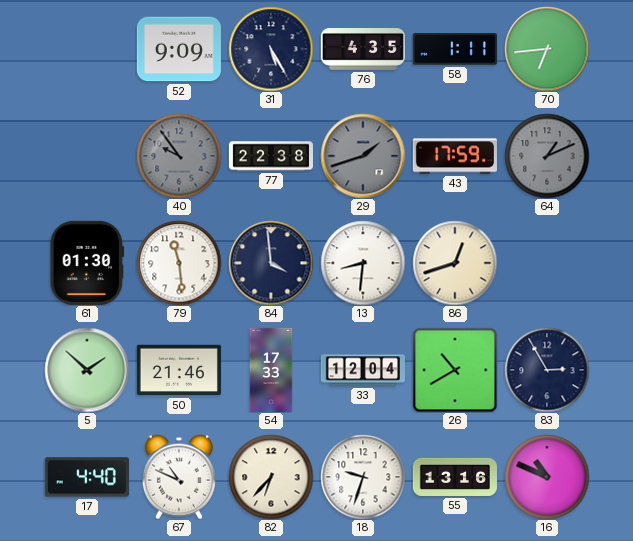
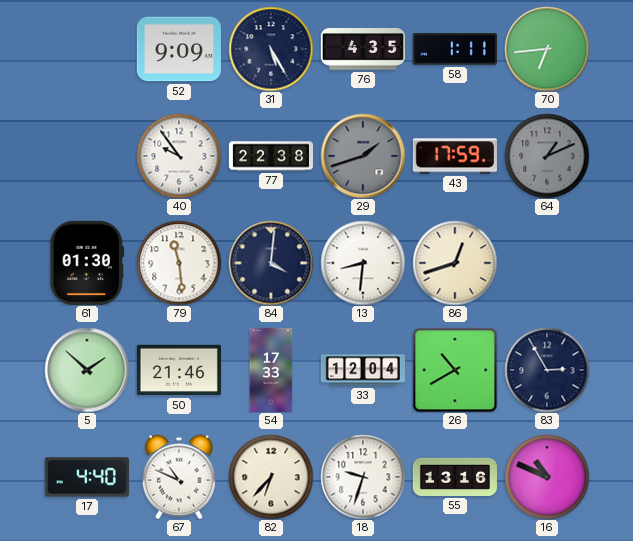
40 dial: grey -> white
84: 3:59 -> 4:01
